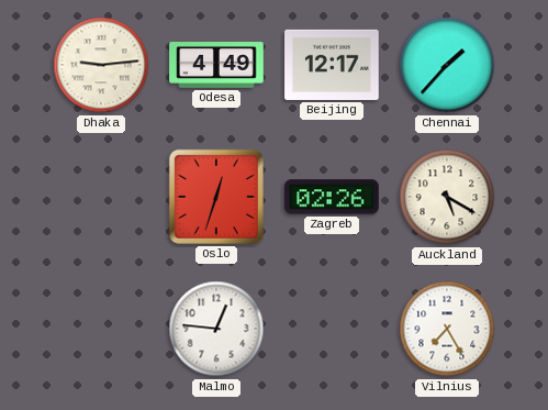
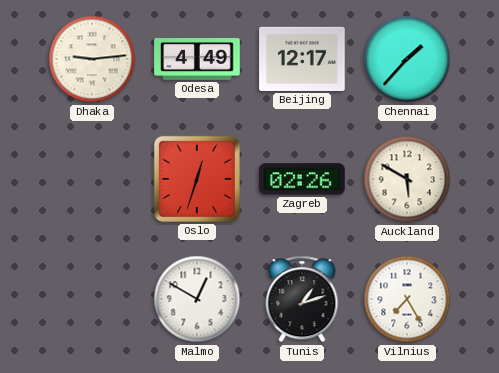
Auckland: 5:20 -> 5:50
Malmo: 12:46 -> 12:50
Tunis: none -> 1:12
